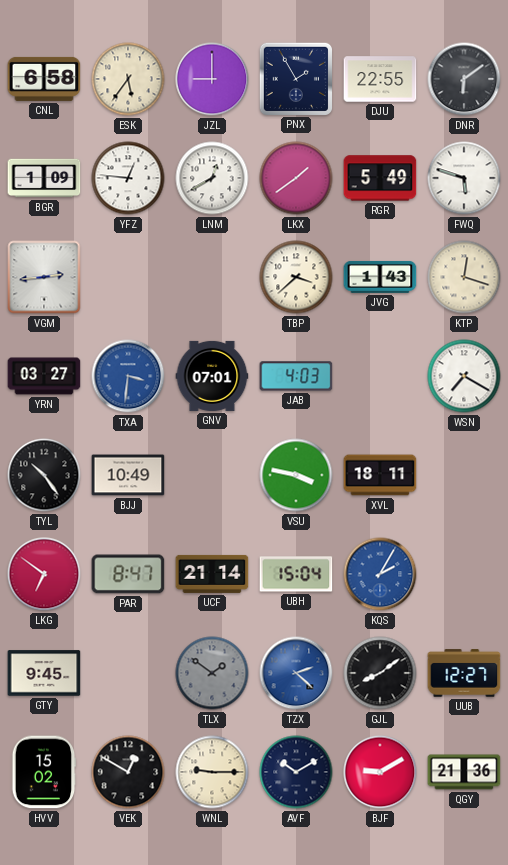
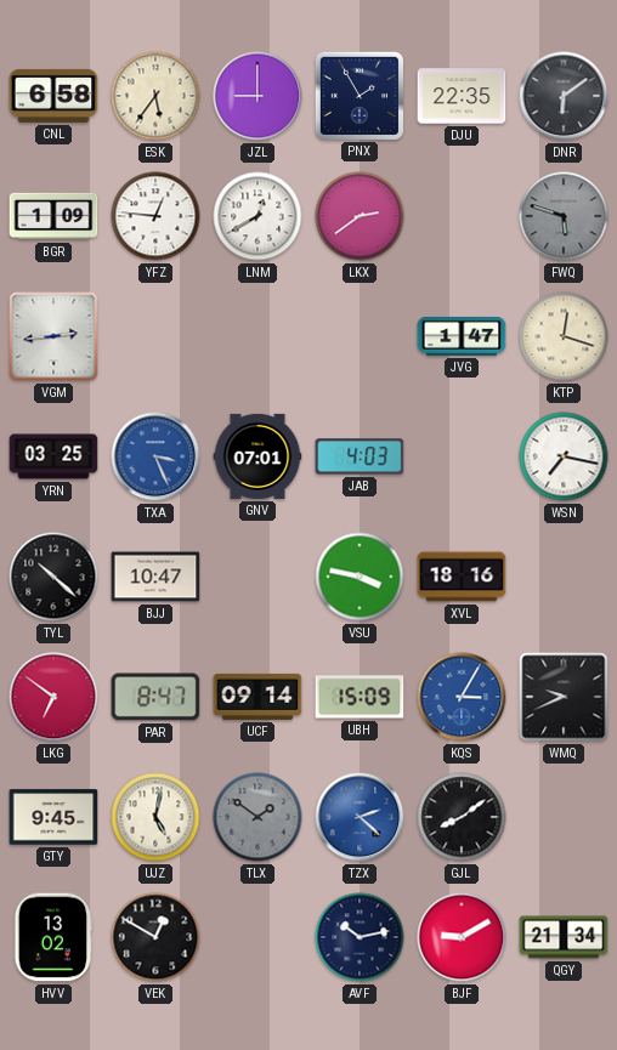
DJU: 22:55 -> 22:35
LKX: 1:39 -> 2:39
RGR: 5:49 -> none
FWQ dial: white -> grey
TBP: 3:38 -> none
JVG: 1:43 -> 1:47
YRN: 03:27 -> 03:25
TXA: 3:31 -> 3:26
WSN: 7:20 -> 7:17
TYL: 10:24 -> 10:22
BJJ: 10:49 -> 10:47
XVL: 18:11 -> 18:16
UCF: 21:14 -> 09:14
UBH: 15:04 -> 15:09
KQS: 2:05 -> 3:05
WMQ: none -> 9:41
UJZ: none -> 5:02
UUB: 12:27 -> none
HVV: 15:02 -> 13:02
WNL: 9:15 -> none
AVF: 10:10 -> 10:13
QGY: 21:36 -> 21:34
